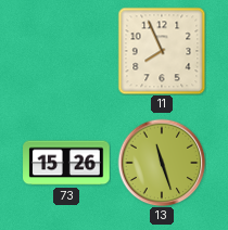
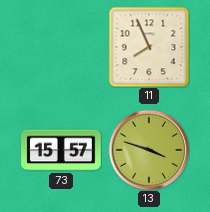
73: 15:26 -> 15:57
13: 11:27 -> 3:48
